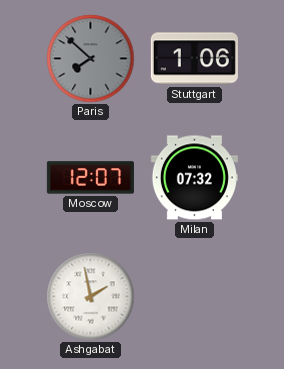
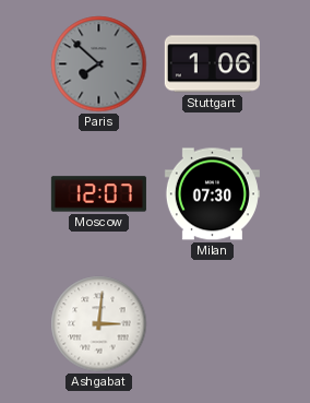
Milan: 07:32 -> 07:30
Ashgabat: 1:58 -> 3:01
